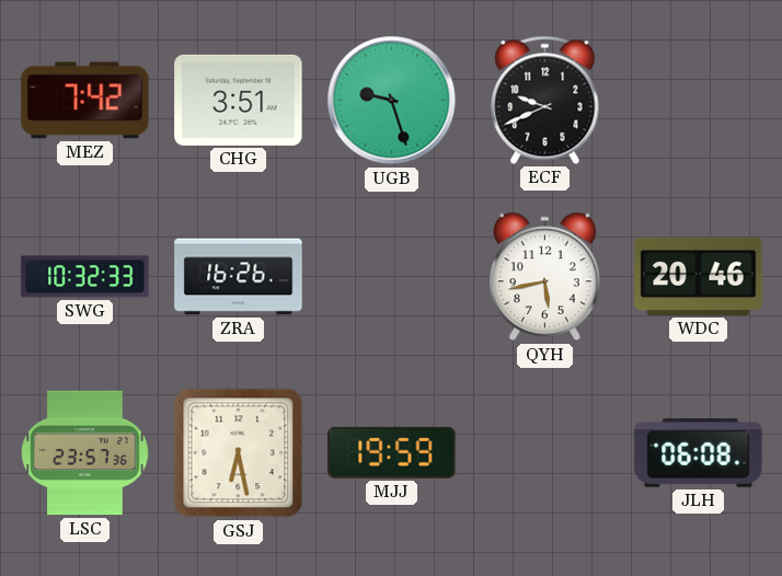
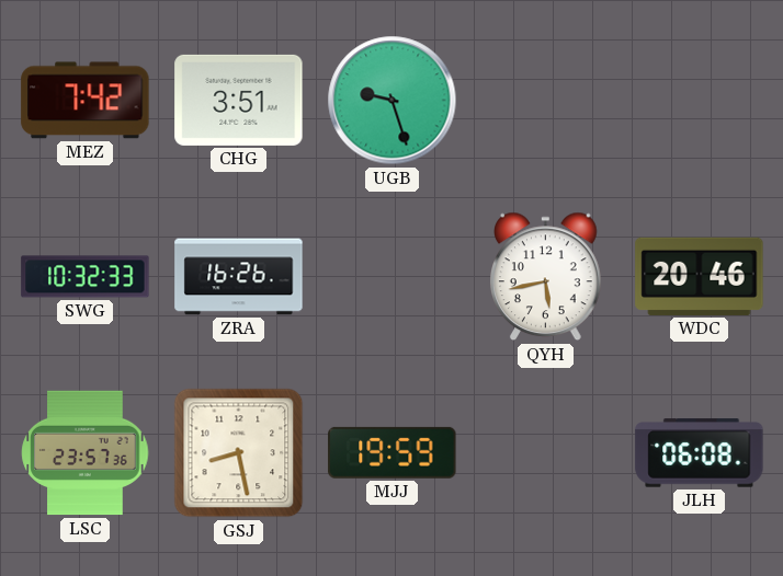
ECF: 9:41 -> none
GSJ: 6:28 -> 8:28
